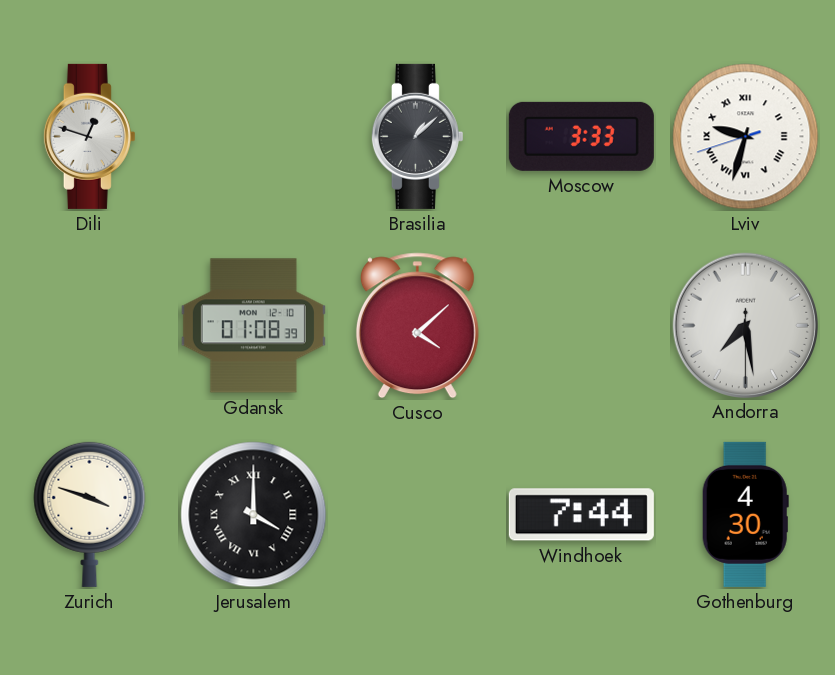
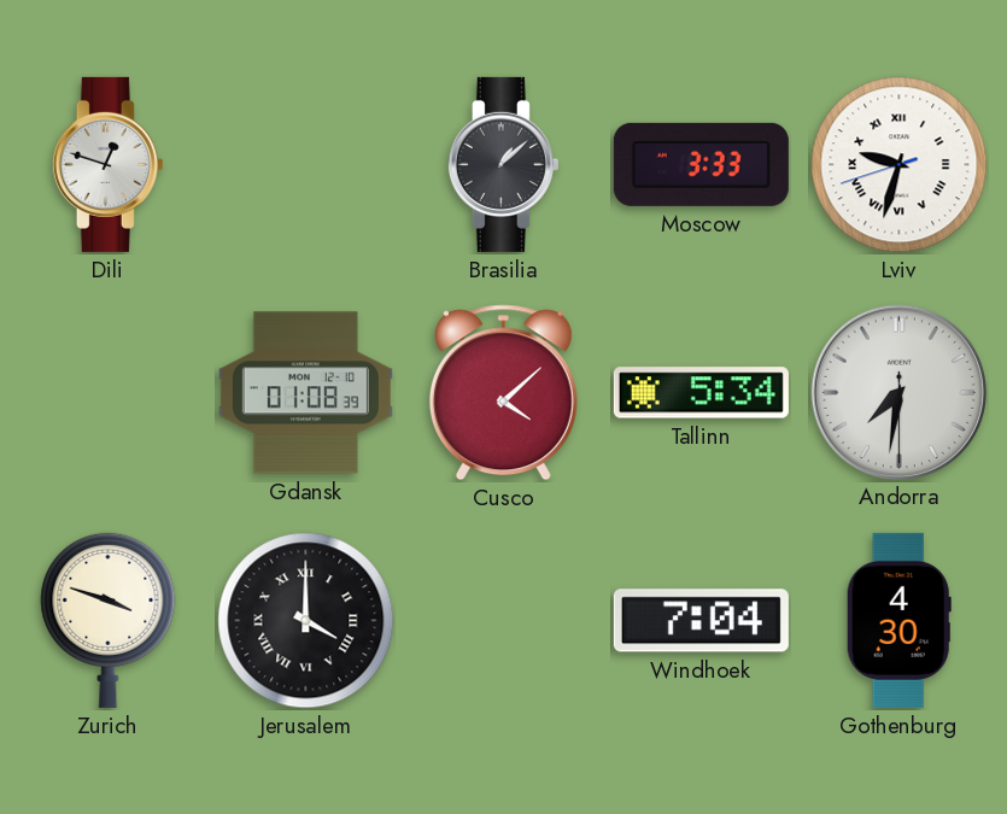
Tallinn: none -> 5:34
Andorra: 7:28 -> 7:31
Windhoek: 7:44 -> 7:04
